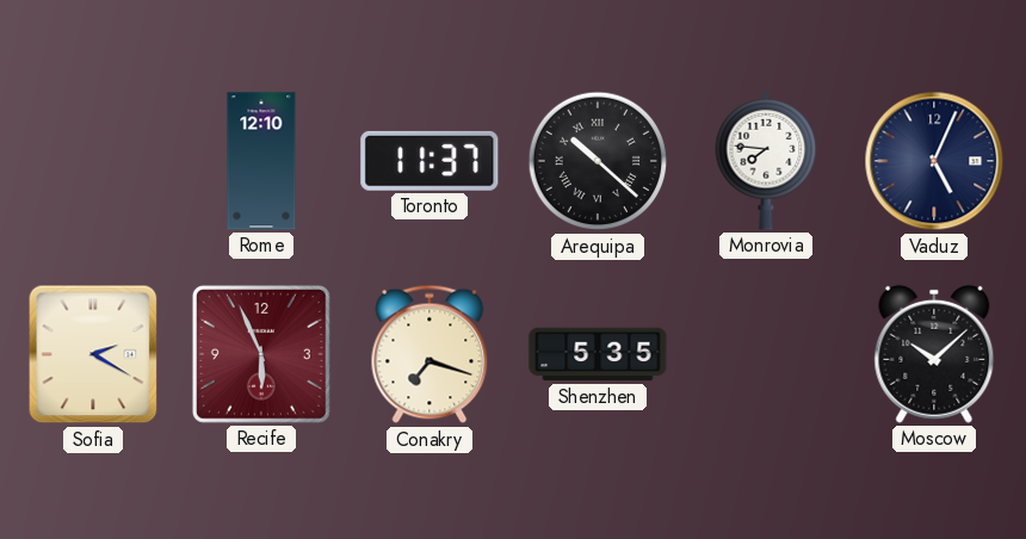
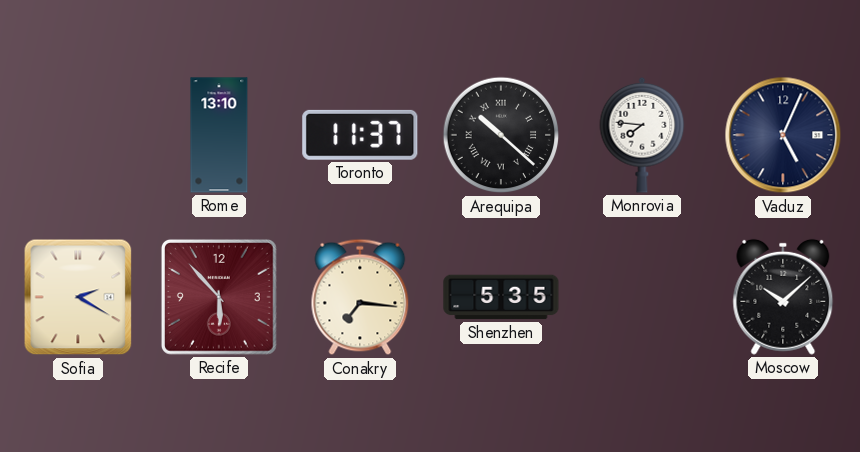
Rome: 12:10 -> 13:10
Recife: 5:56 -> 5:53
Conakry: 7:18 -> 7:16
